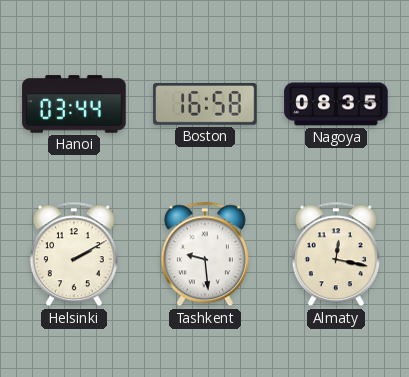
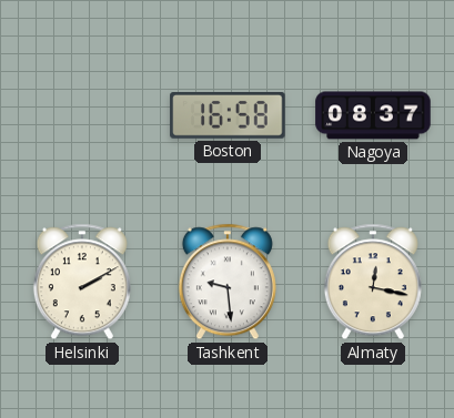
Hanoi: 03:44 -> none
Nagoya: 08:35 -> 08:37
